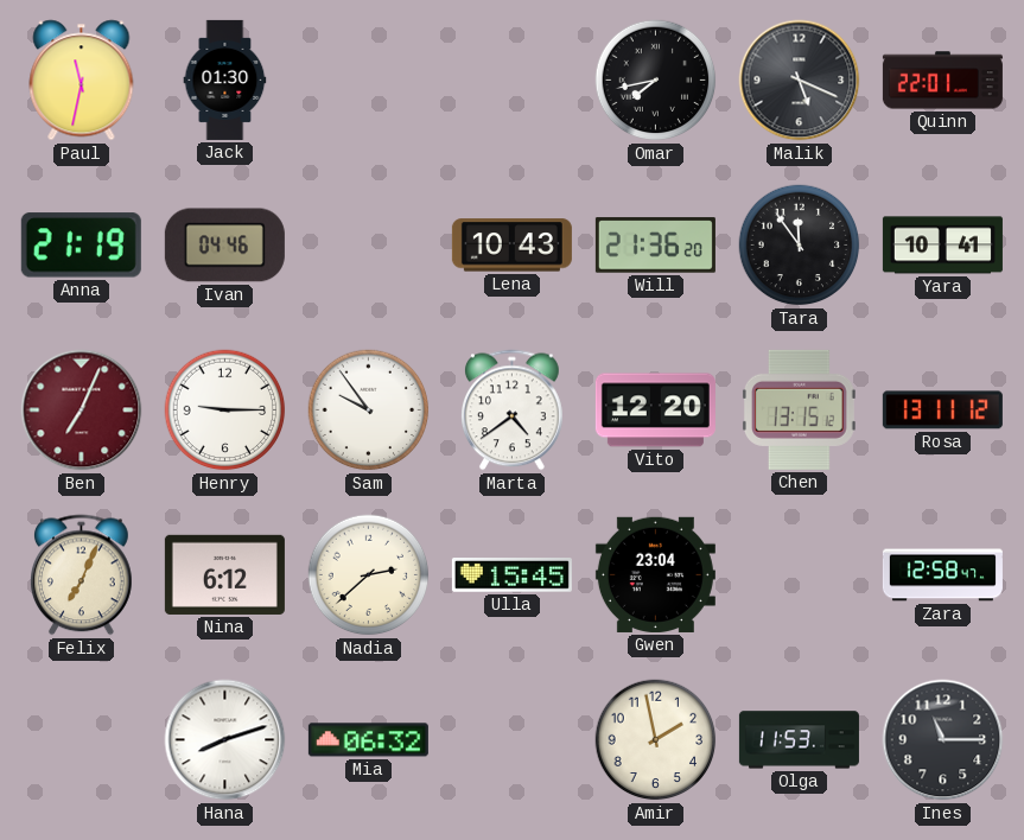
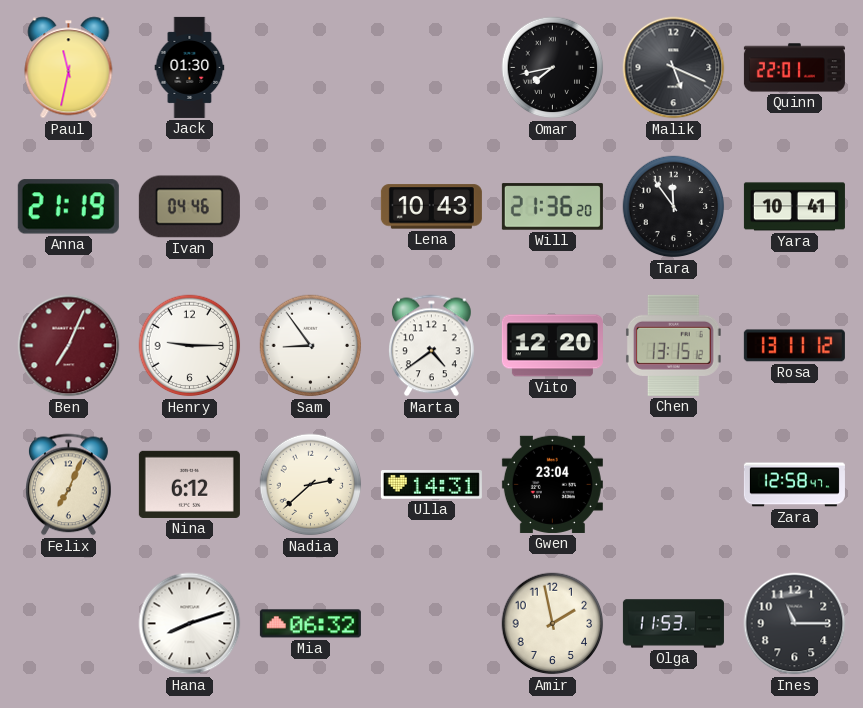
Sam: 9:54 -> 8:54
Ulla: 15:45 -> 14:31
